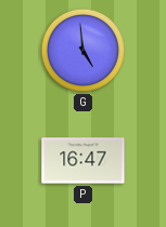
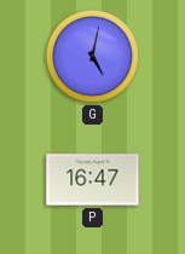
G: 4:59 -> 5:02
